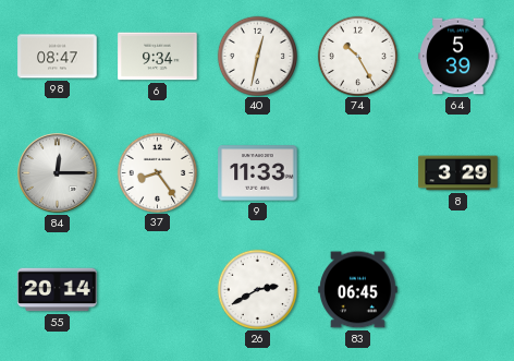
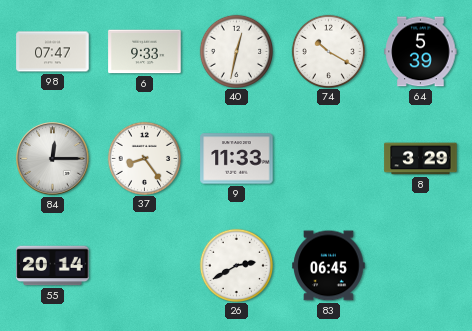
98: 08:47 -> 07:47
6: 9:34 -> 9:33
74: 10:25 -> 10:20
